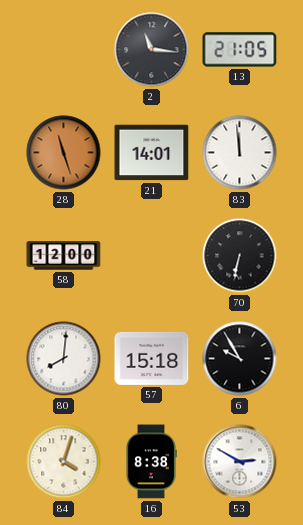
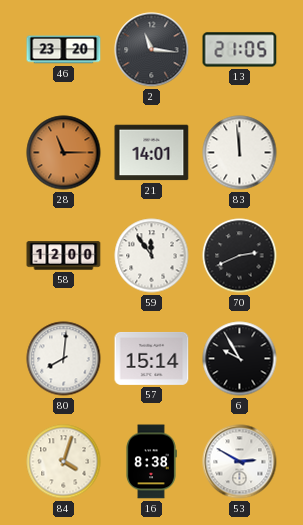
46: none -> 23:20
28: 11:27 -> 11:15
59: none -> 11:54
70: 6:32 -> 2:41
57: 15:18 -> 15:14
